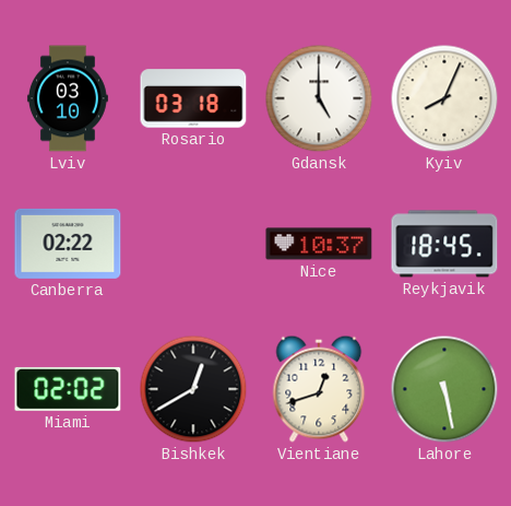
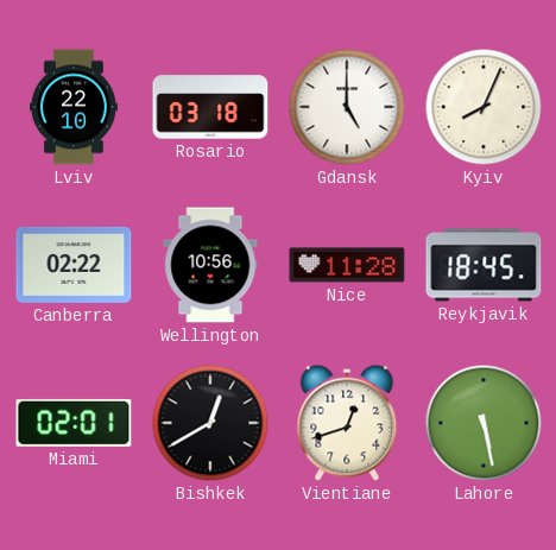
Lviv: 03:10 -> 22:10
Wellington: none -> 10:56
Nice: 10:37 -> 11:28
Miami: 02:02 -> 02:01
